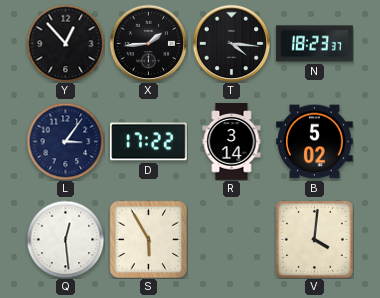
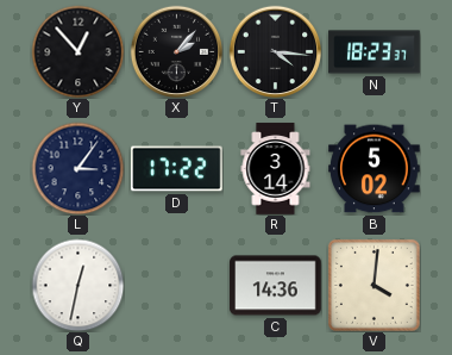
X: 1:44 -> 2:07
Q: 12:29 -> 12:32
S: 5:55 -> none
C: none -> 14:36
